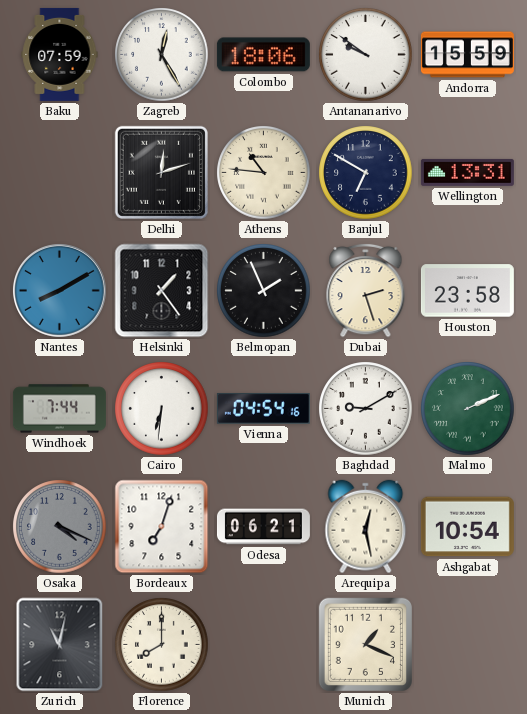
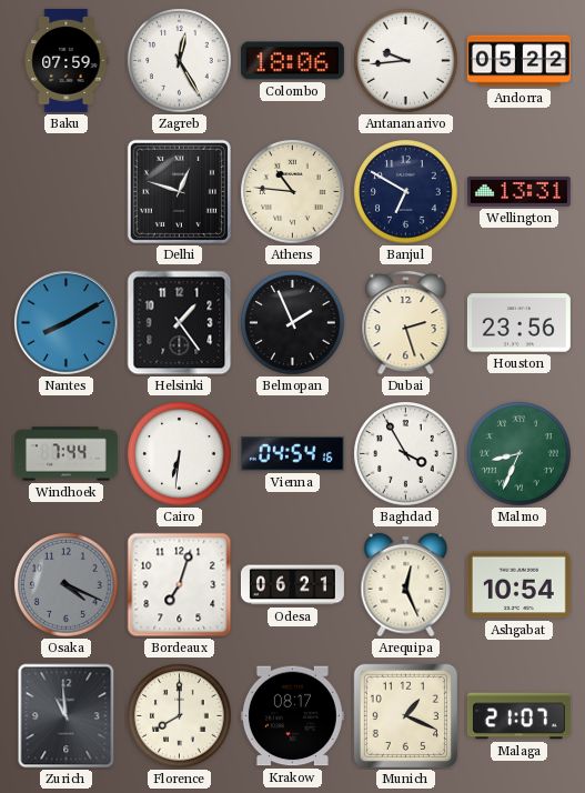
Antananarivo: 9:51 -> 9:44
Andorra: 15:59 -> 05:22
Delhi: 12:12 -> 12:48
Houston: 23:58 -> 23:56
Baghdad: 9:10 -> 3:55
Malmo: 2:11 -> 8:34
Arequipa: 12:28 -> 12:26
Zurich: 11:02 -> 10:59
Krakow: none -> 08:17
Malaga: none -> 21:07
